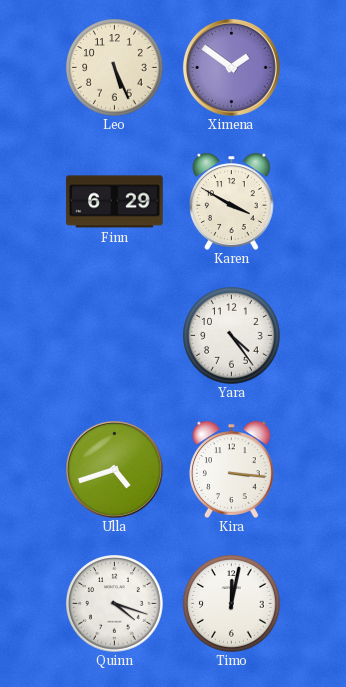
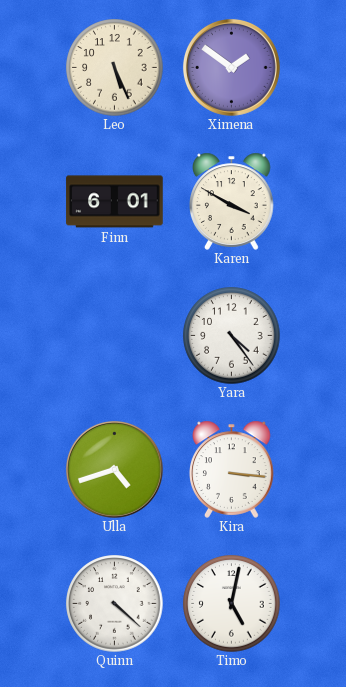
Finn: 6:29 -> 6:01
Quinn: 4:18 -> 4:22
Timo: 12:02 -> 5:02
